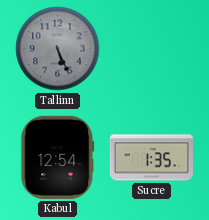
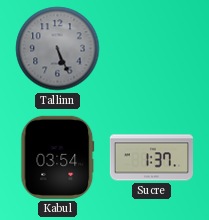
Kabul: 12:54 -> 03:54
Sucre: 1:35 -> 1:37
